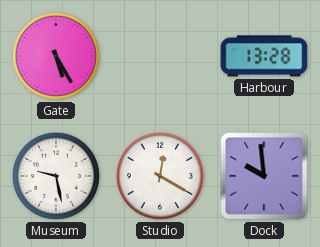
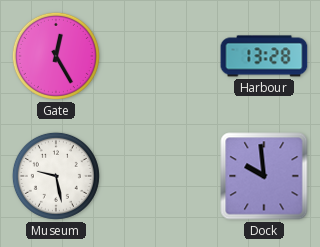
Gate: 5:25 -> 12:25
Studio: 12:20 -> none
